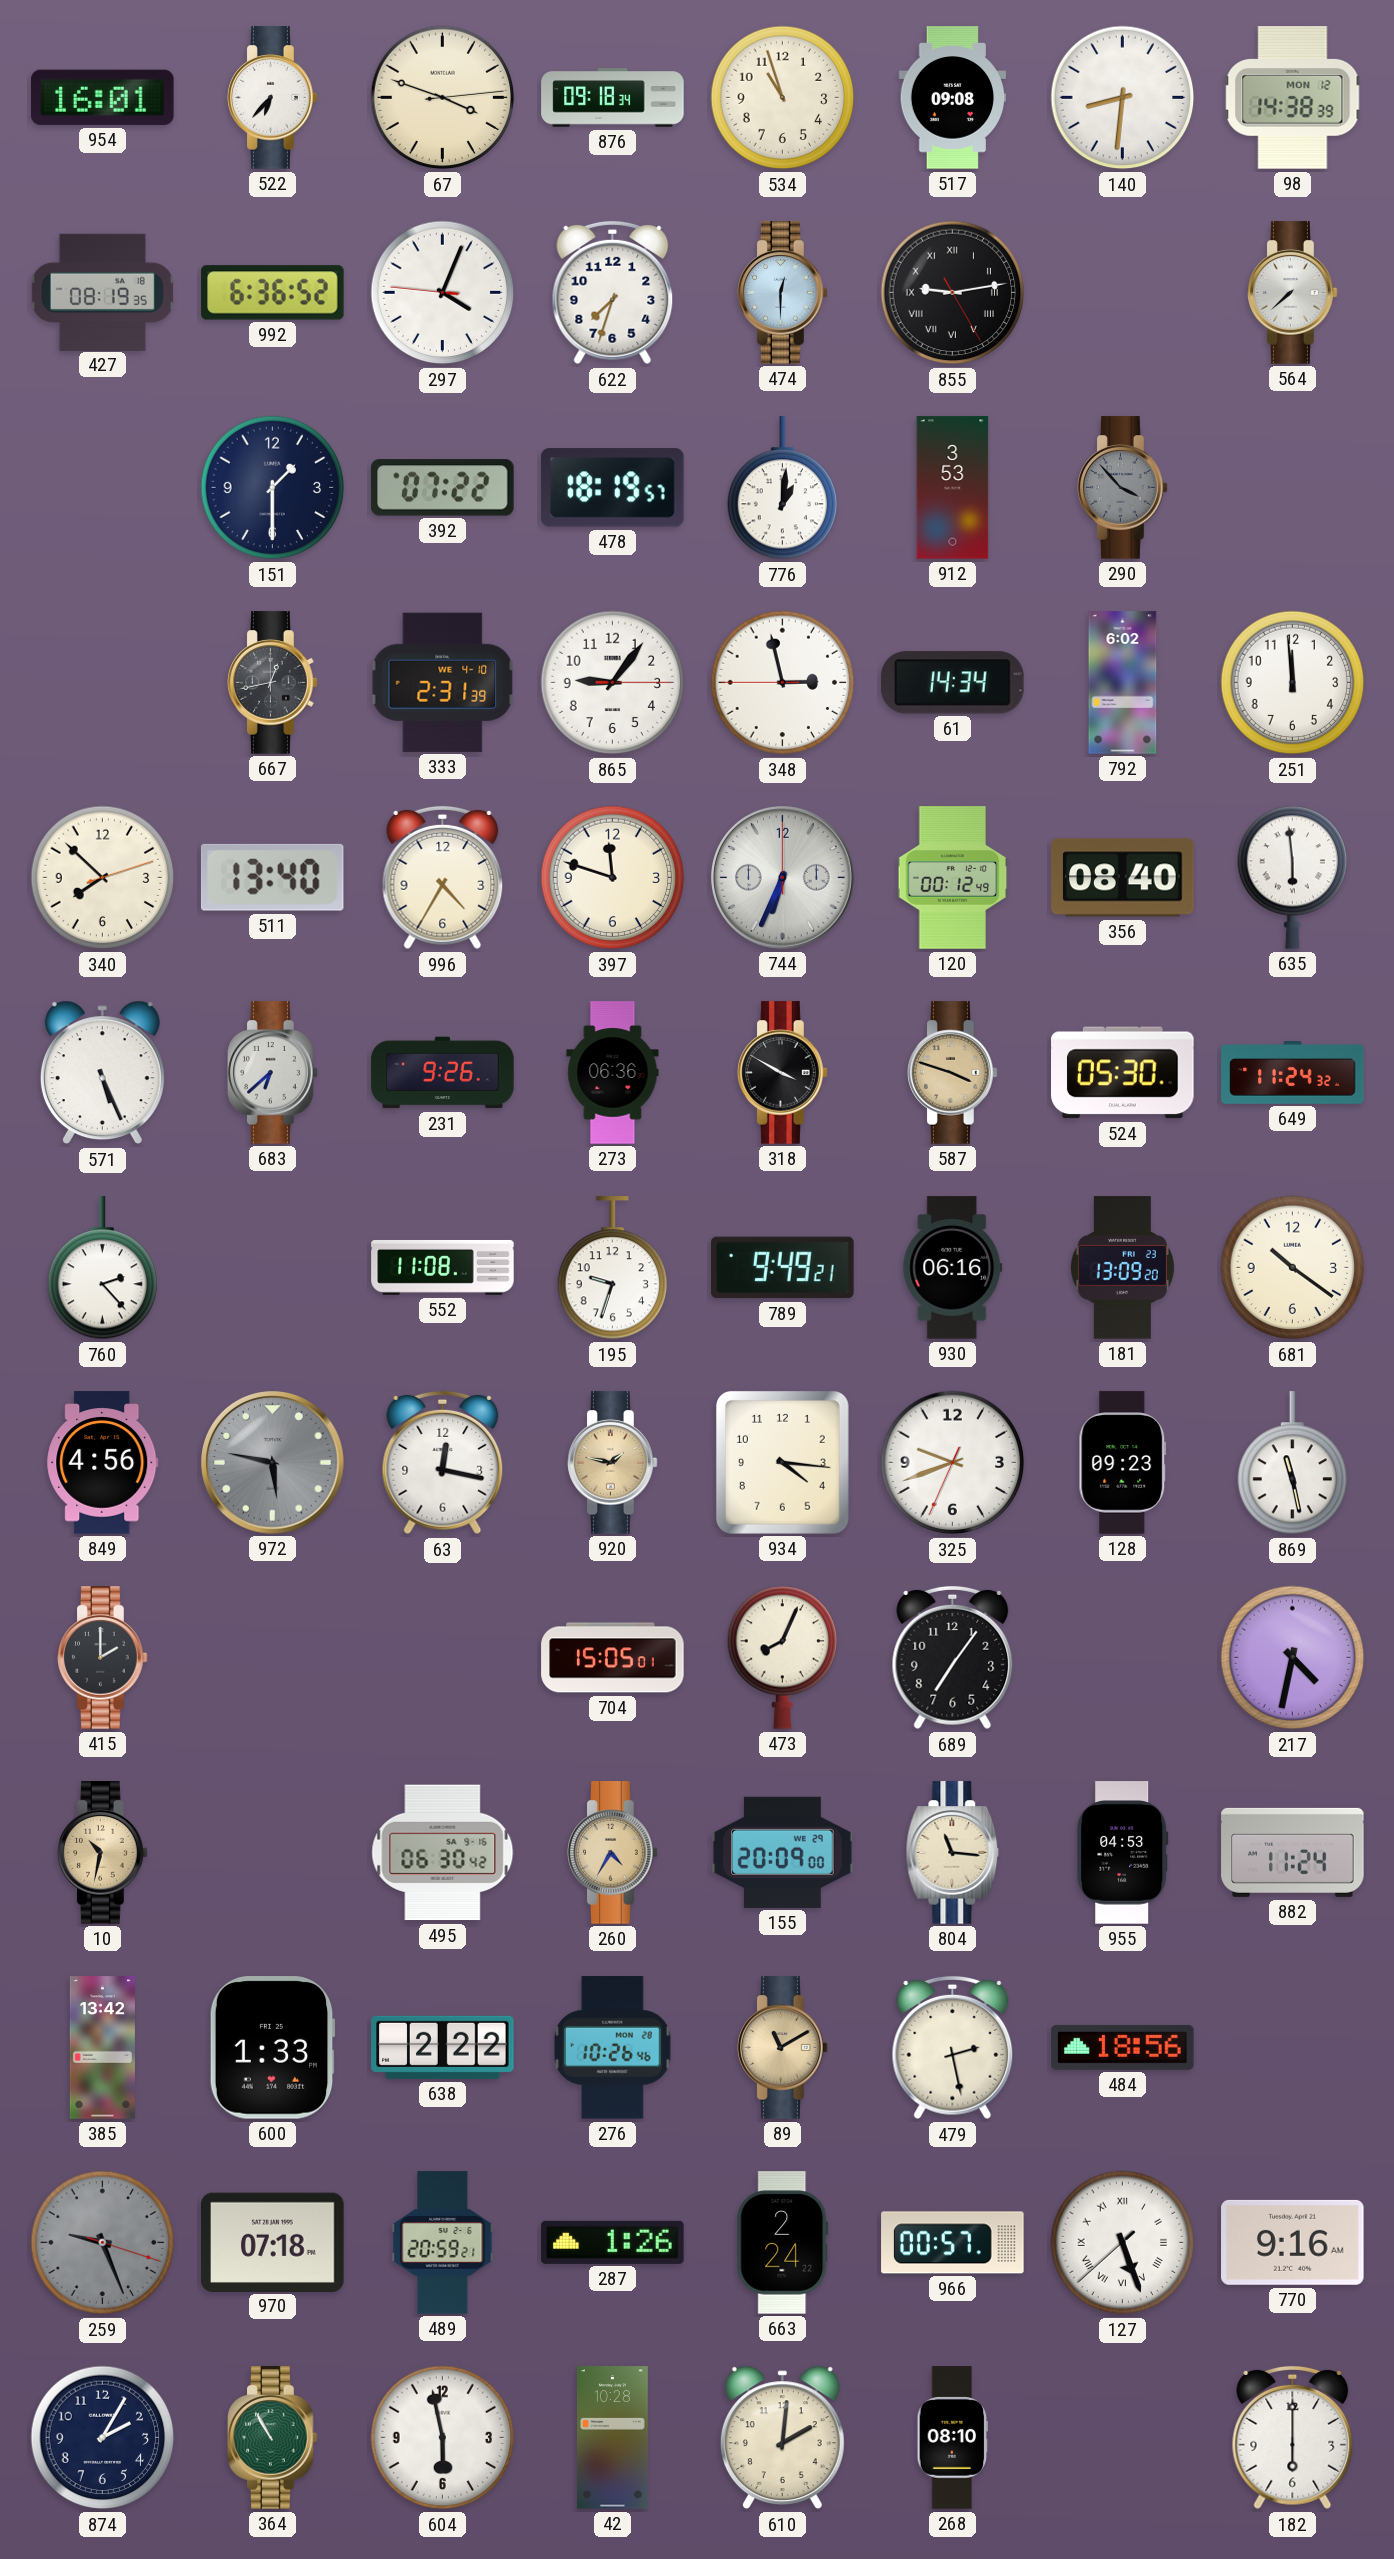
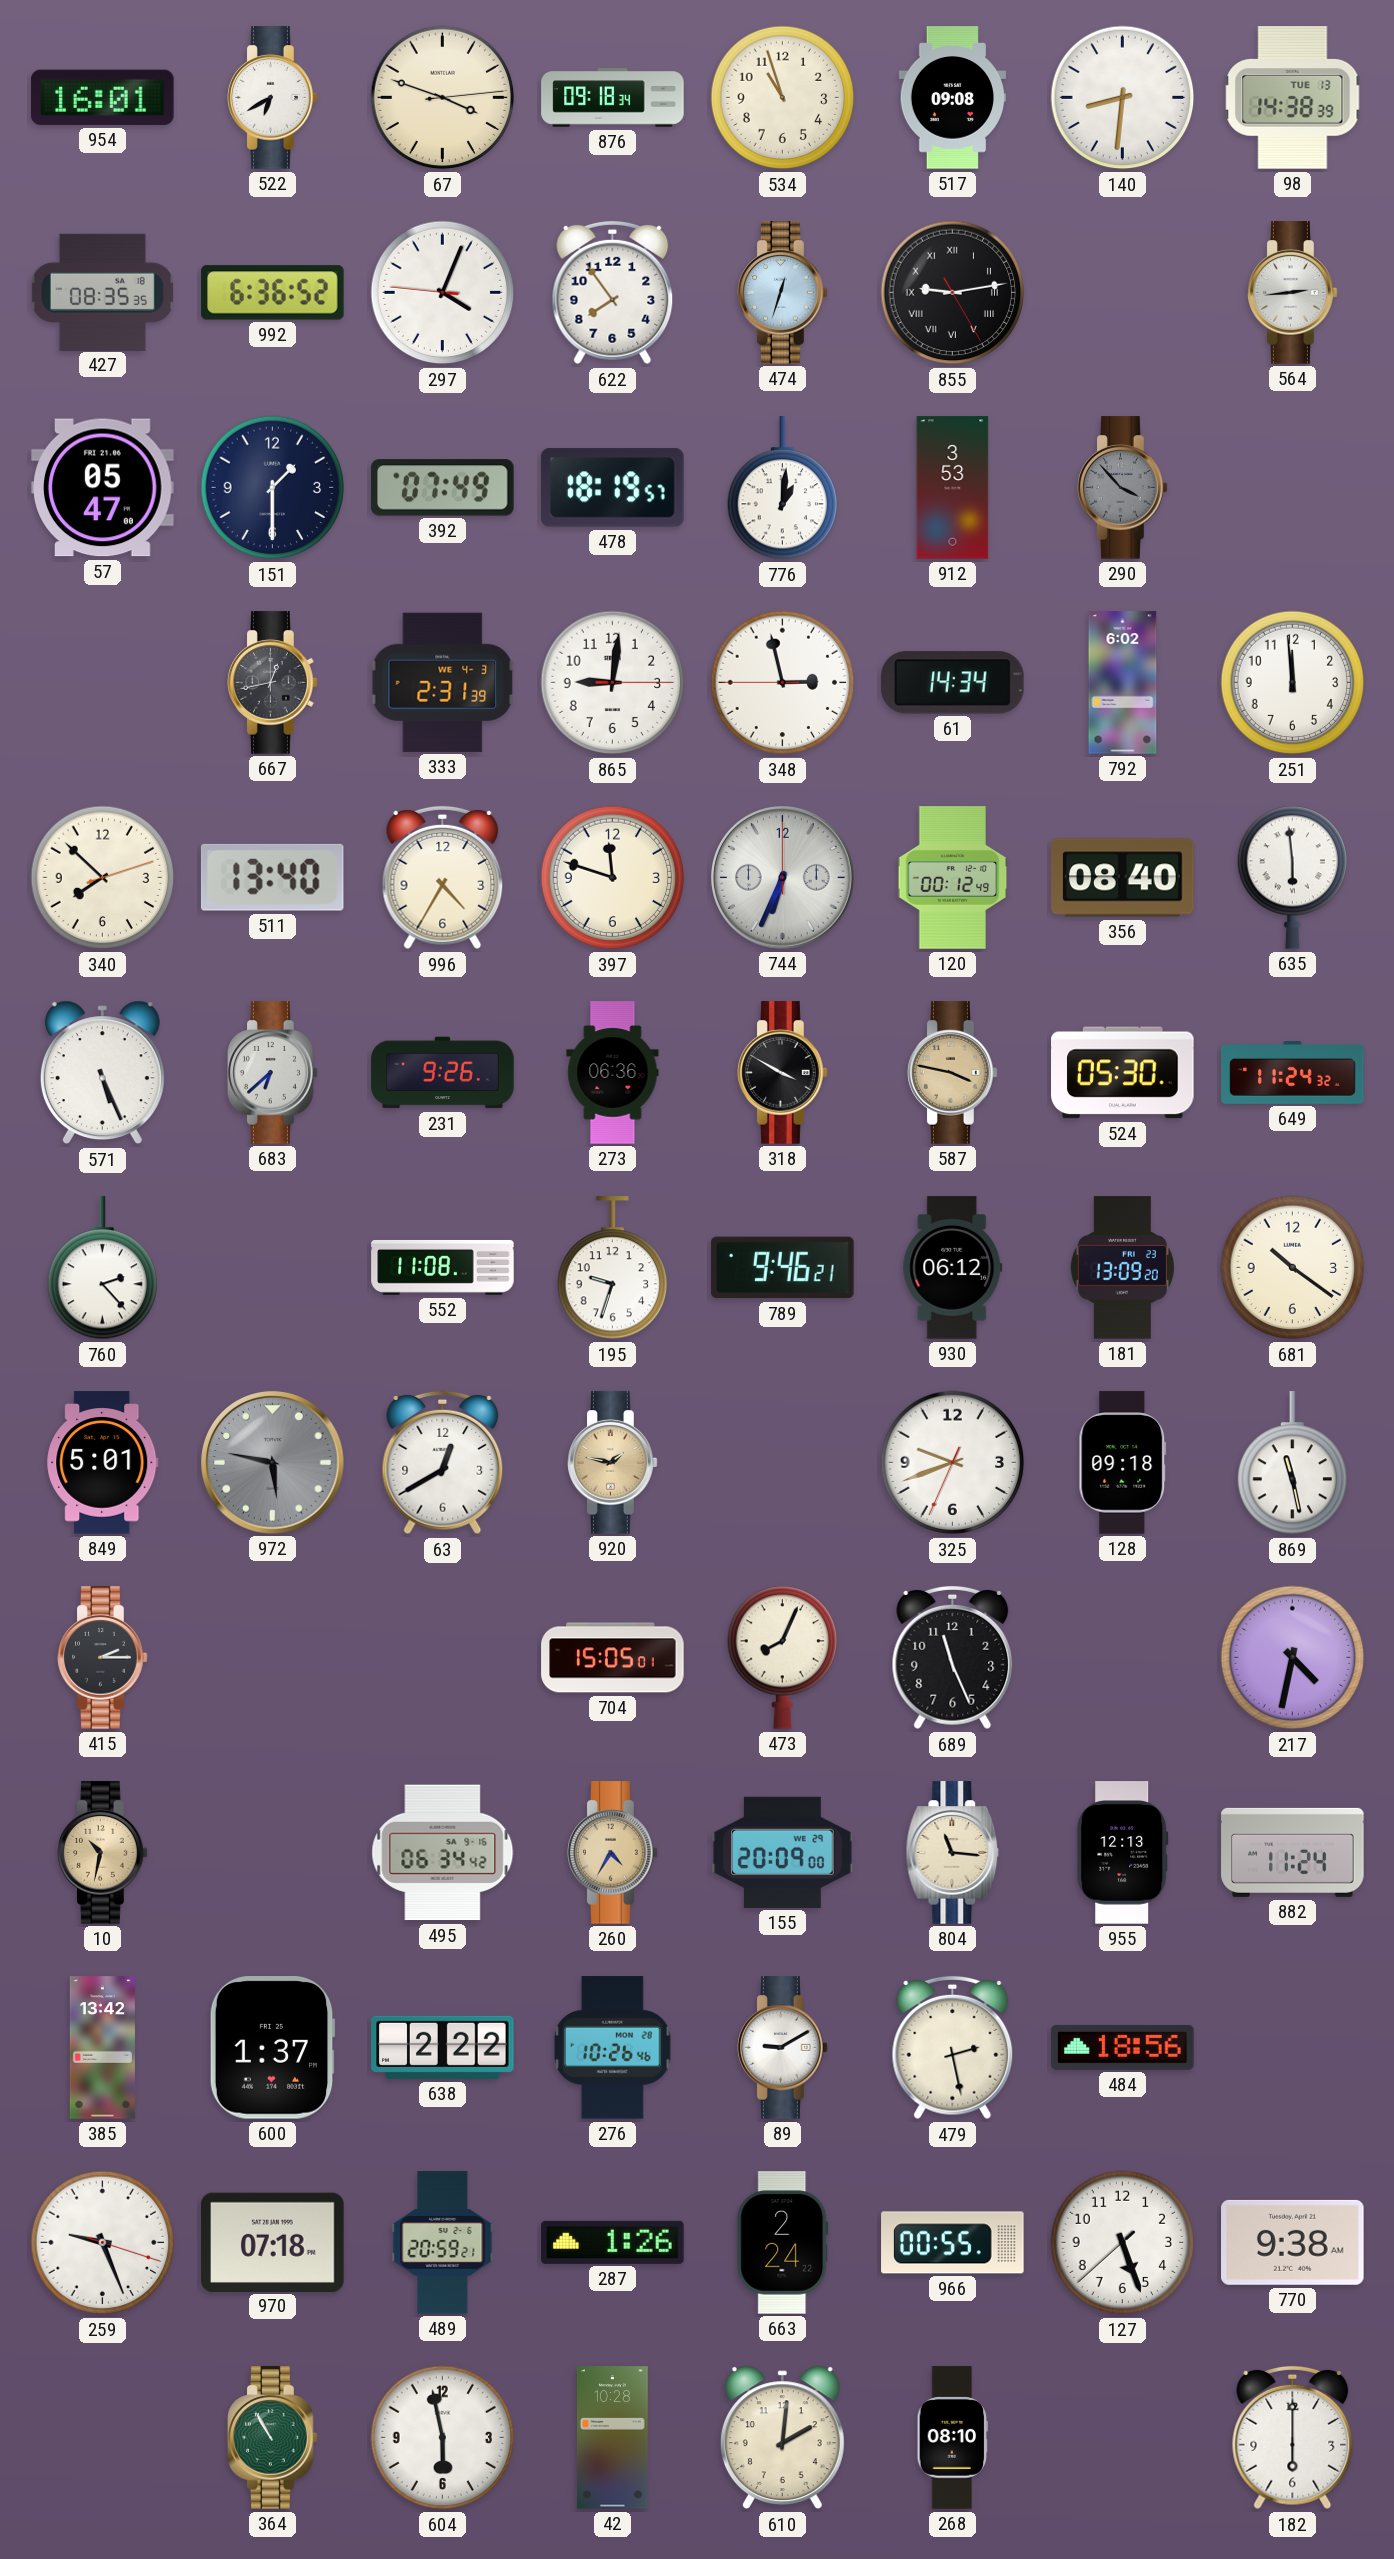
522: 6:37 -> 6:40
98 date: MON 12 -> TUE 13
427: 08:19 -> 08:35
622: 7:33 -> 7:54
474: 12:30 -> 12:33
564: 7:38 -> 2:44
57: none -> 05:47
392: 07:22 -> 07:49
333 date: WE 4-10 -> WE 4-3
865: 9:06 -> 9:01
587: 3:48 -> 3:47
789: 9:49 -> 9:46
930: 06:16 -> 06:12
849: 4:56 -> 5:01
63: 12:17 -> 12:40
934: 4:16 -> none
128: 09:23 -> 09:18
415: 2:00 -> 2:15
689: 7:06 -> 11:26
495: 06:30 -> 06:34
955: 04:53 -> 12:13
600: 1:33 -> 1:37
89: 11:10 -> 9:10
89 dial: champagne -> white
259 dial: grey -> white
966: 00:57 -> 00:55
127 numerals: Roman -> Arabic
770: 9:16 -> 9:38
874: 2:05 -> none
